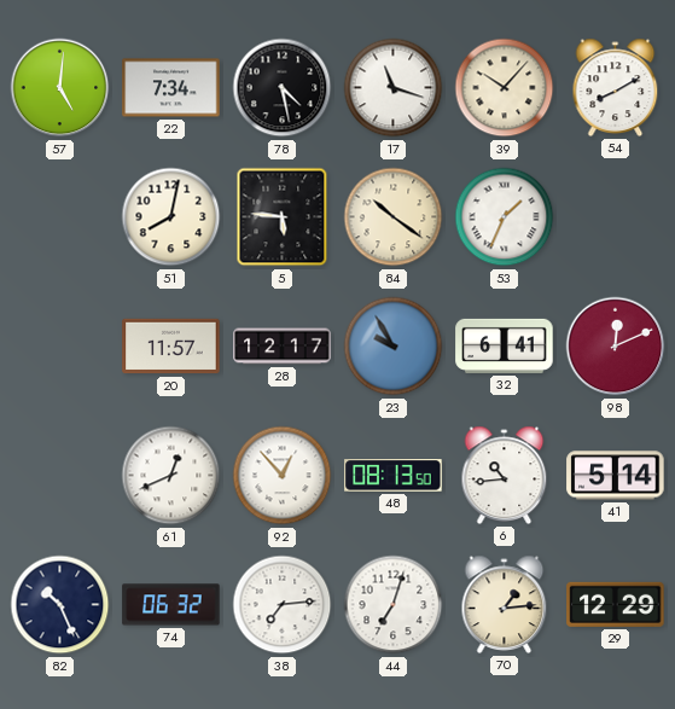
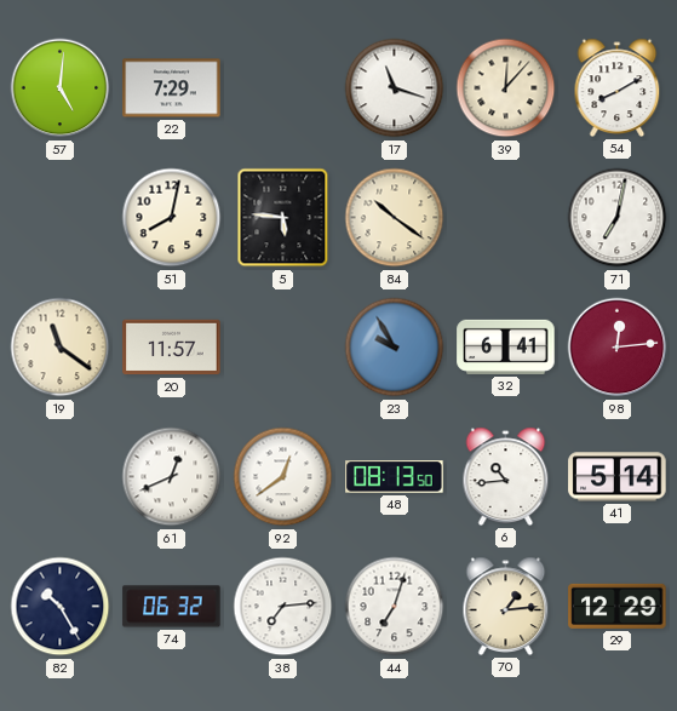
22: 7:34 -> 7:29
78: 4:28 -> none
39: 10:07 -> 12:07
53: 1:34 -> none
71: none -> 7:02
19: none -> 11:21
28: 12:17 -> none
98: 12:11 -> 12:14
92: 12:53 -> 12:39
82: 10:26 -> 10:25
